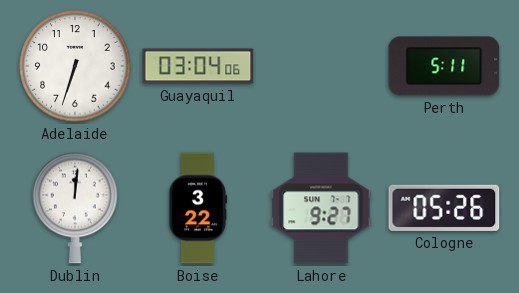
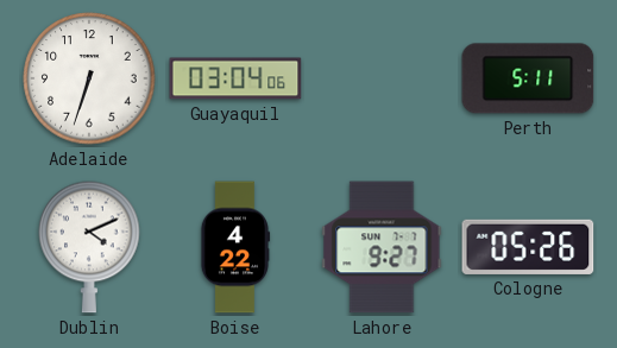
Dublin: 12:01 -> 4:11
Boise: 3:22 -> 4:22
